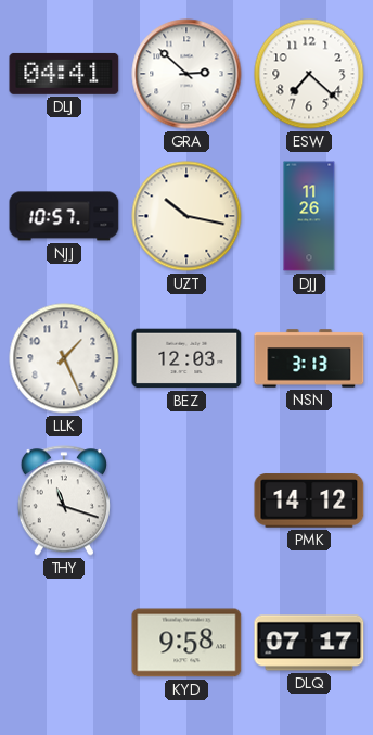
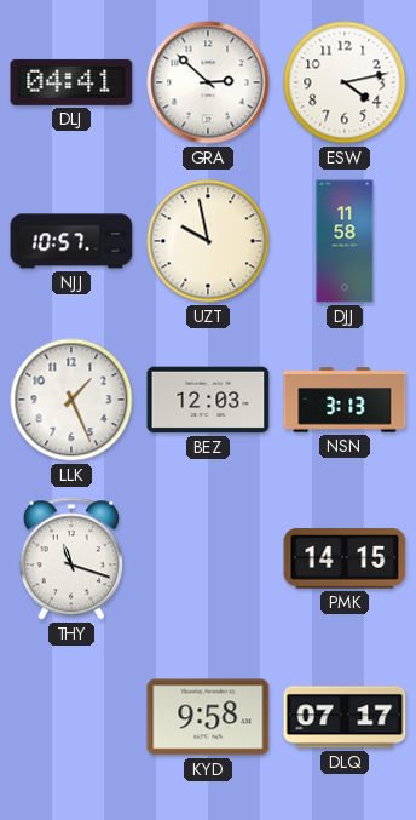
ESW: 7:22 -> 4:13
UZT: 10:17 -> 9:58
DJJ: 11:26 -> 11:58
PMK: 14:12 -> 14:15
